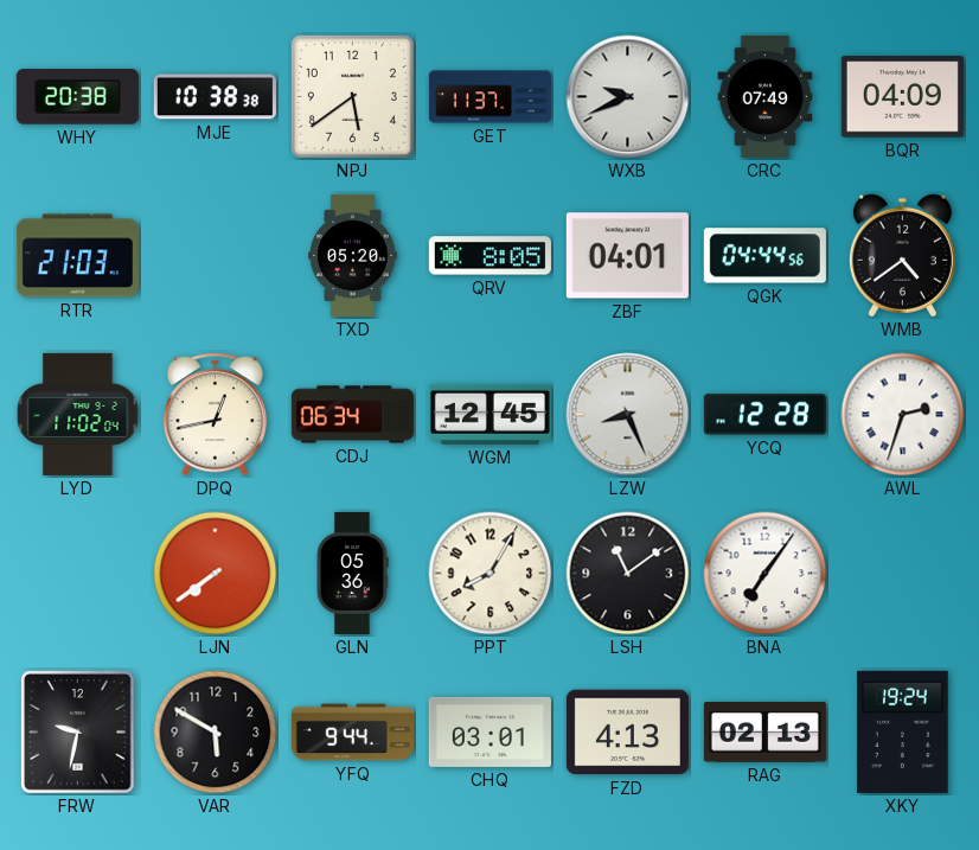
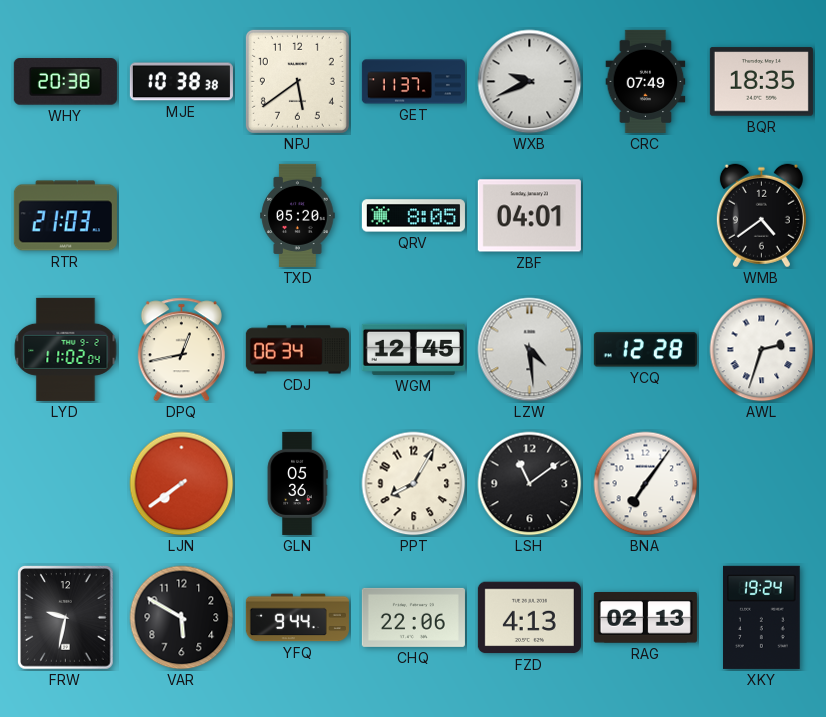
BQR: 04:09 -> 18:35
QGK: 04:44 -> none
LZW: 8:26 -> 4:29
CHQ: 03:01 -> 22:06
